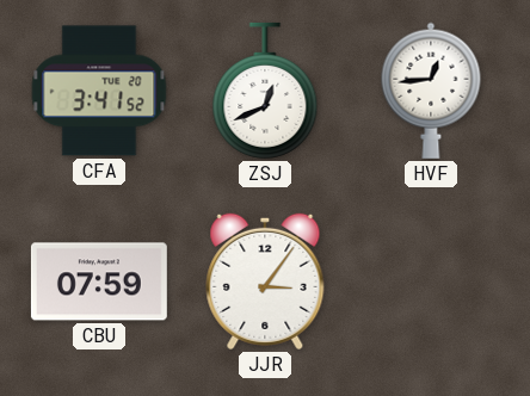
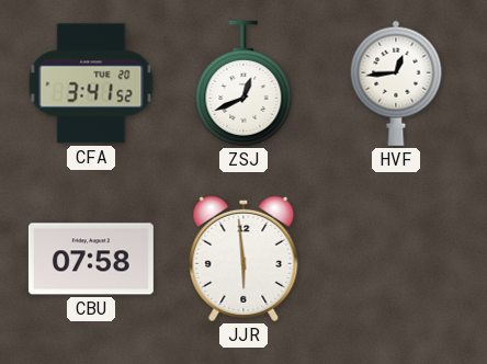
CBU: 07:59 -> 07:58
JJR: 3:06 -> 5:59
